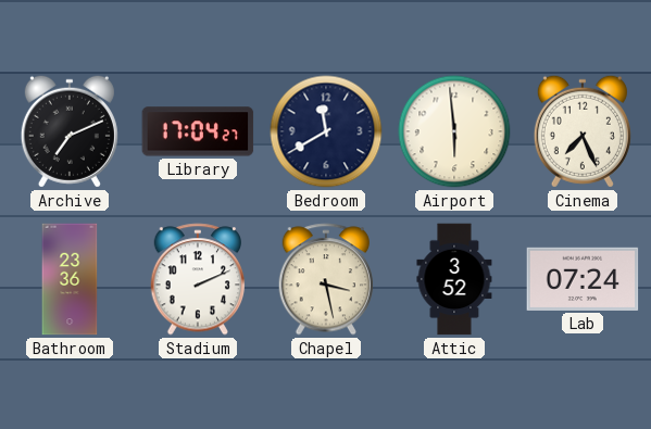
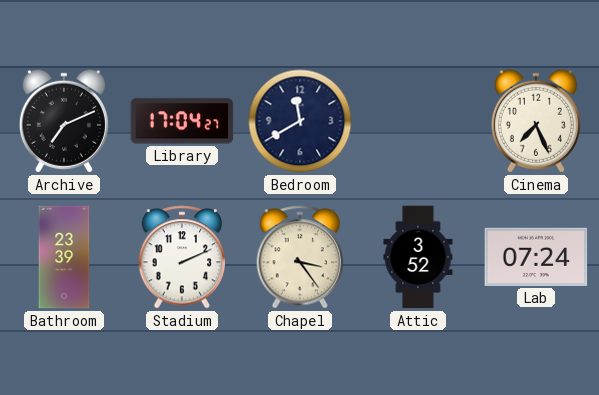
Airport: 5:59 -> none
Bathroom: 23:36 -> 23:39
Chapel: 3:28 -> 3:24
